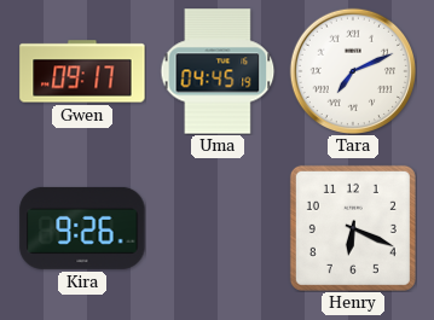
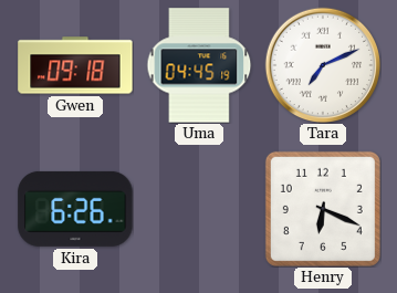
Gwen: 09:17 -> 09:18
Kira: 9:26 -> 6:26
